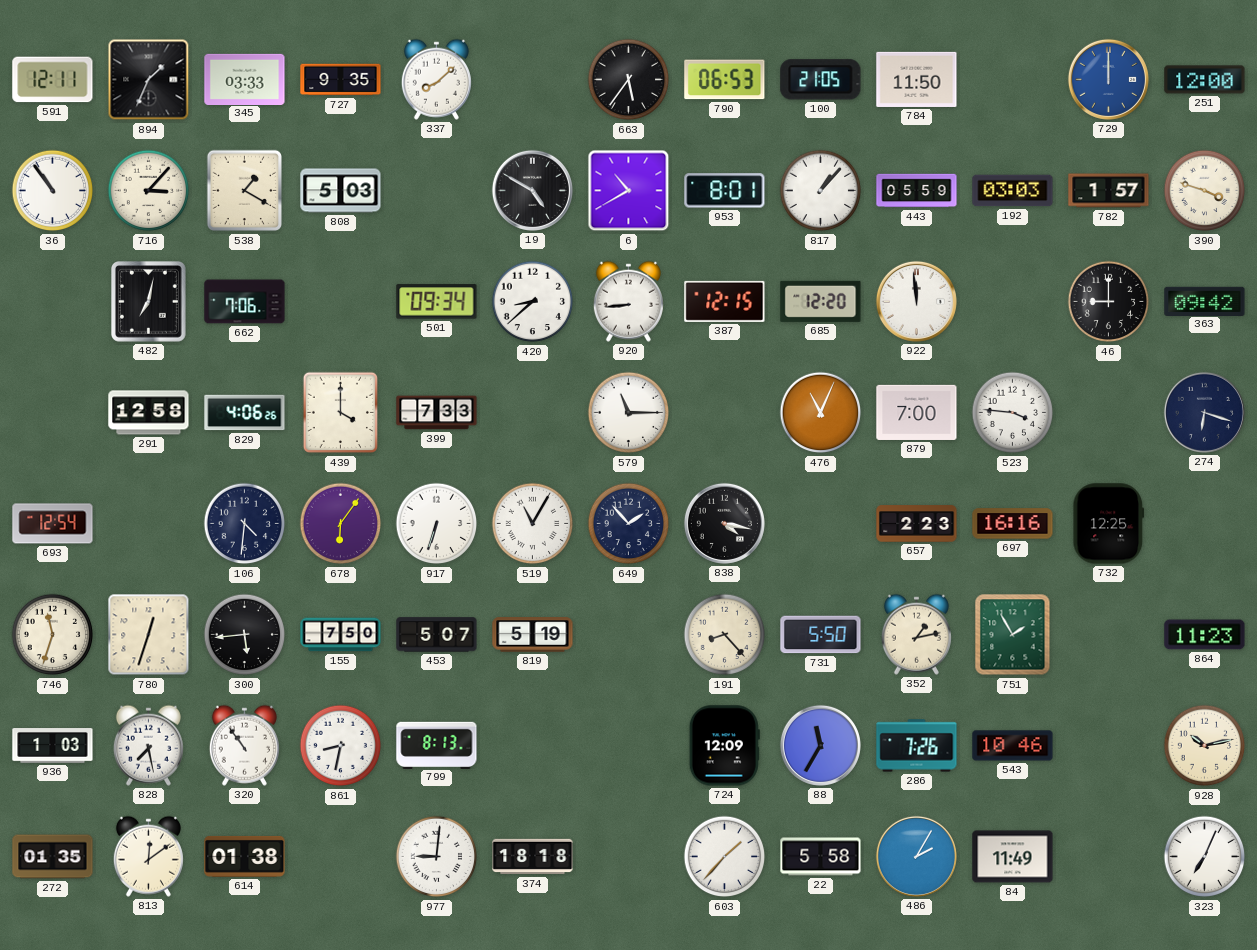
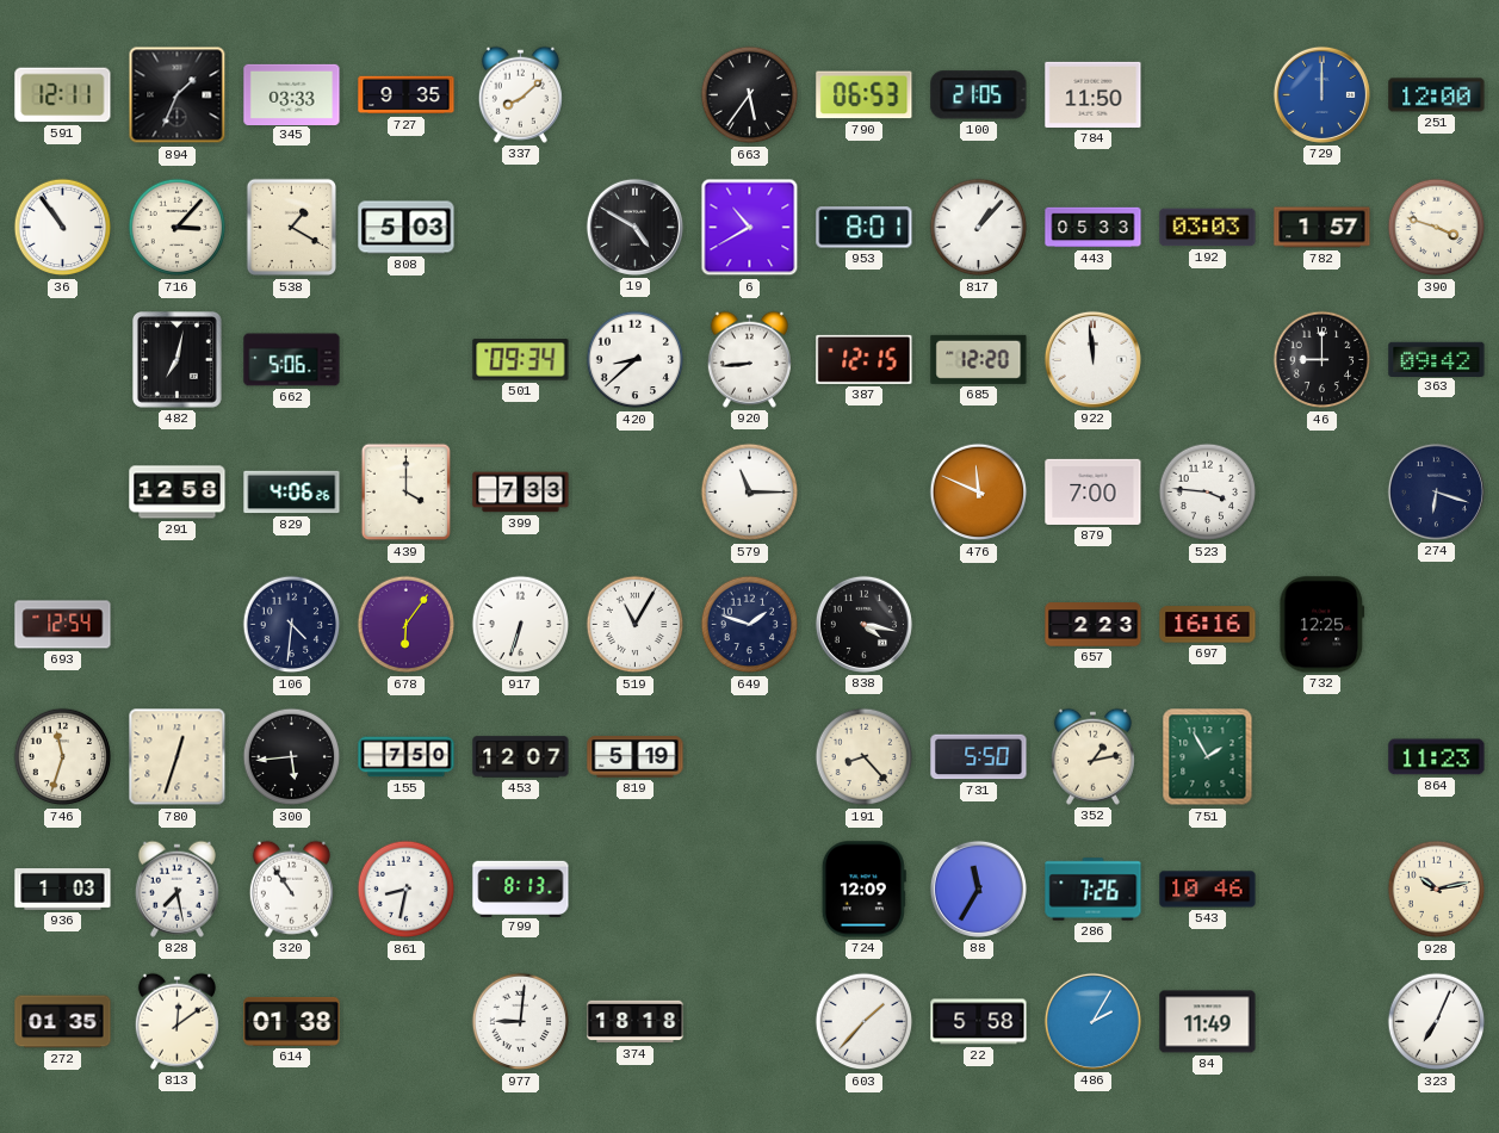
443: 05:59 -> 05:33
662: 7:06 -> 5:06
476: 11:04 -> 11:49
649: 1:53 -> 1:48
453: 5:07 -> 12:07
